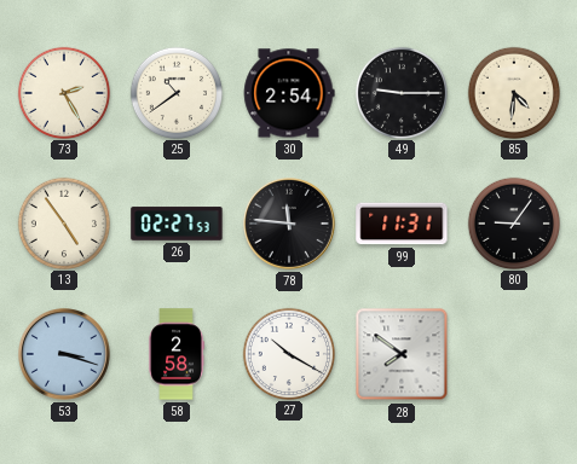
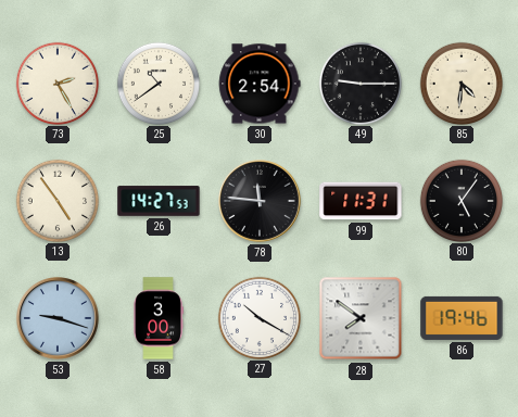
26: 02:27 -> 14:27
80: 9:06 -> 5:06
53: 3:18 -> 9:18
58: 2:58 -> 3:00
86: none -> 19:46
